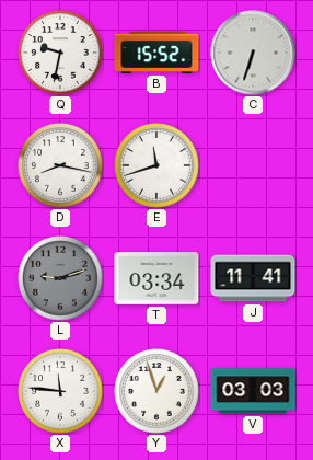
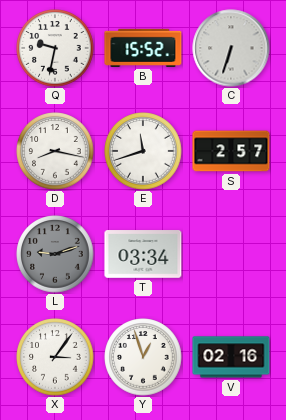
S: none -> 2:57
J: 11:41 -> none
X: 11:46 -> 3:06
V: 03:03 -> 02:16
